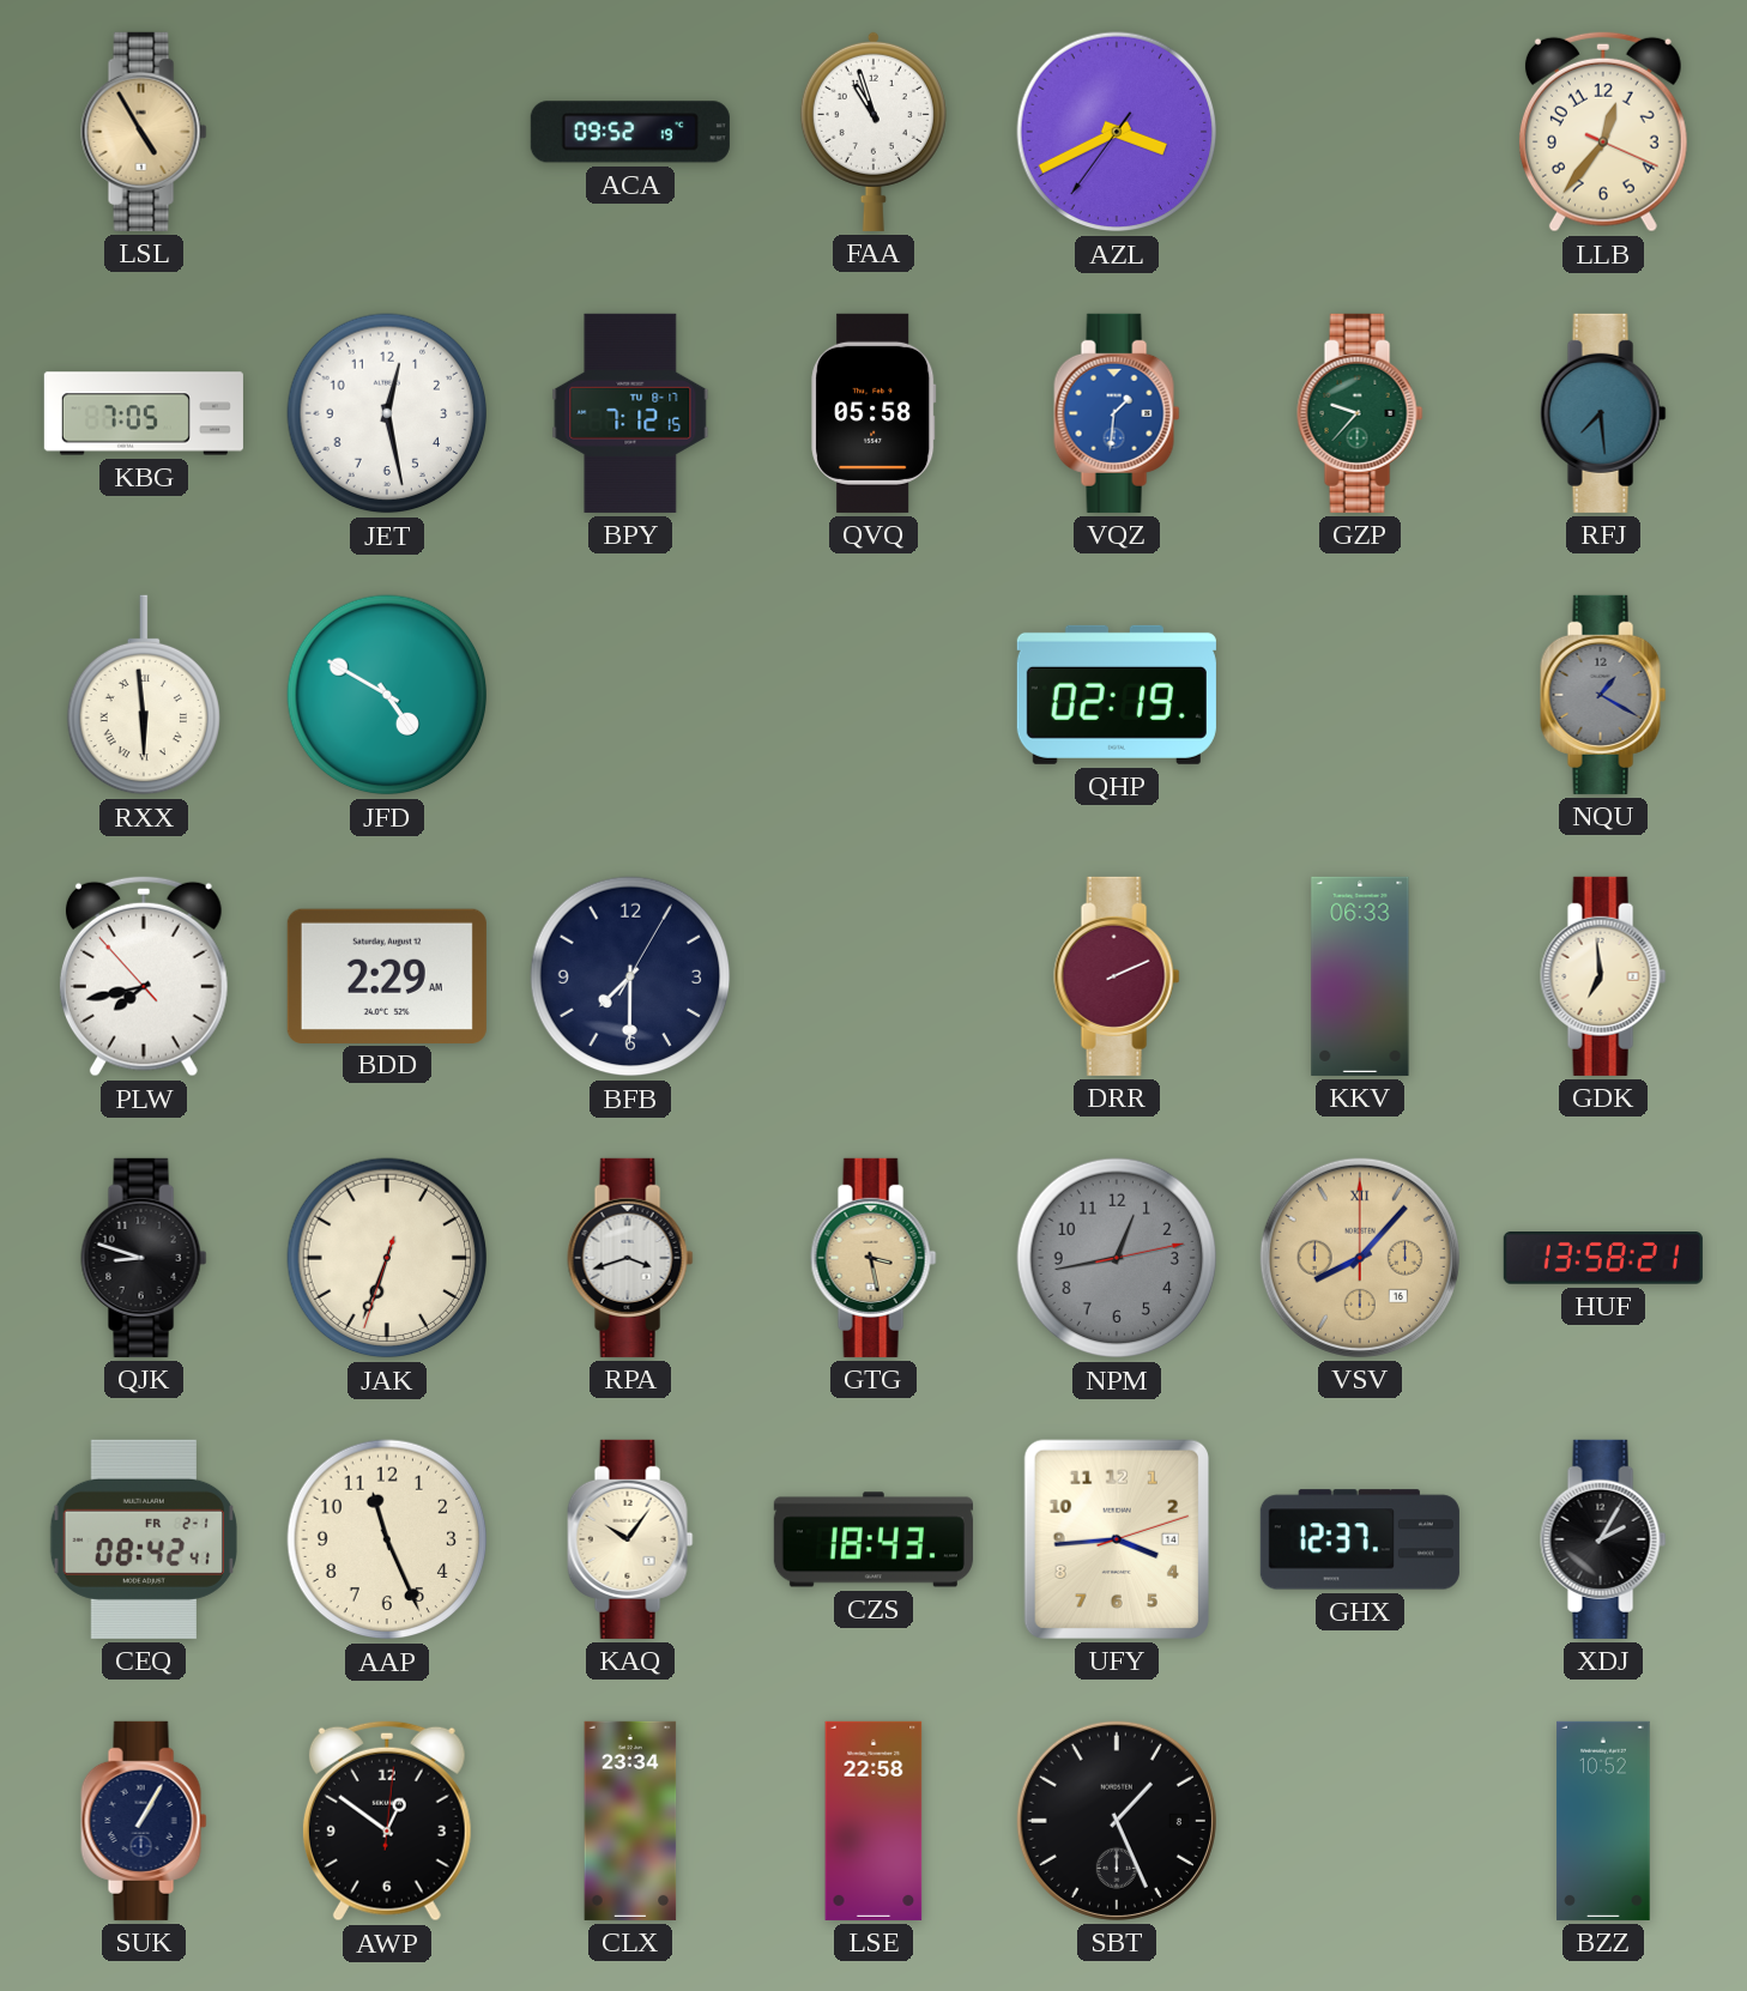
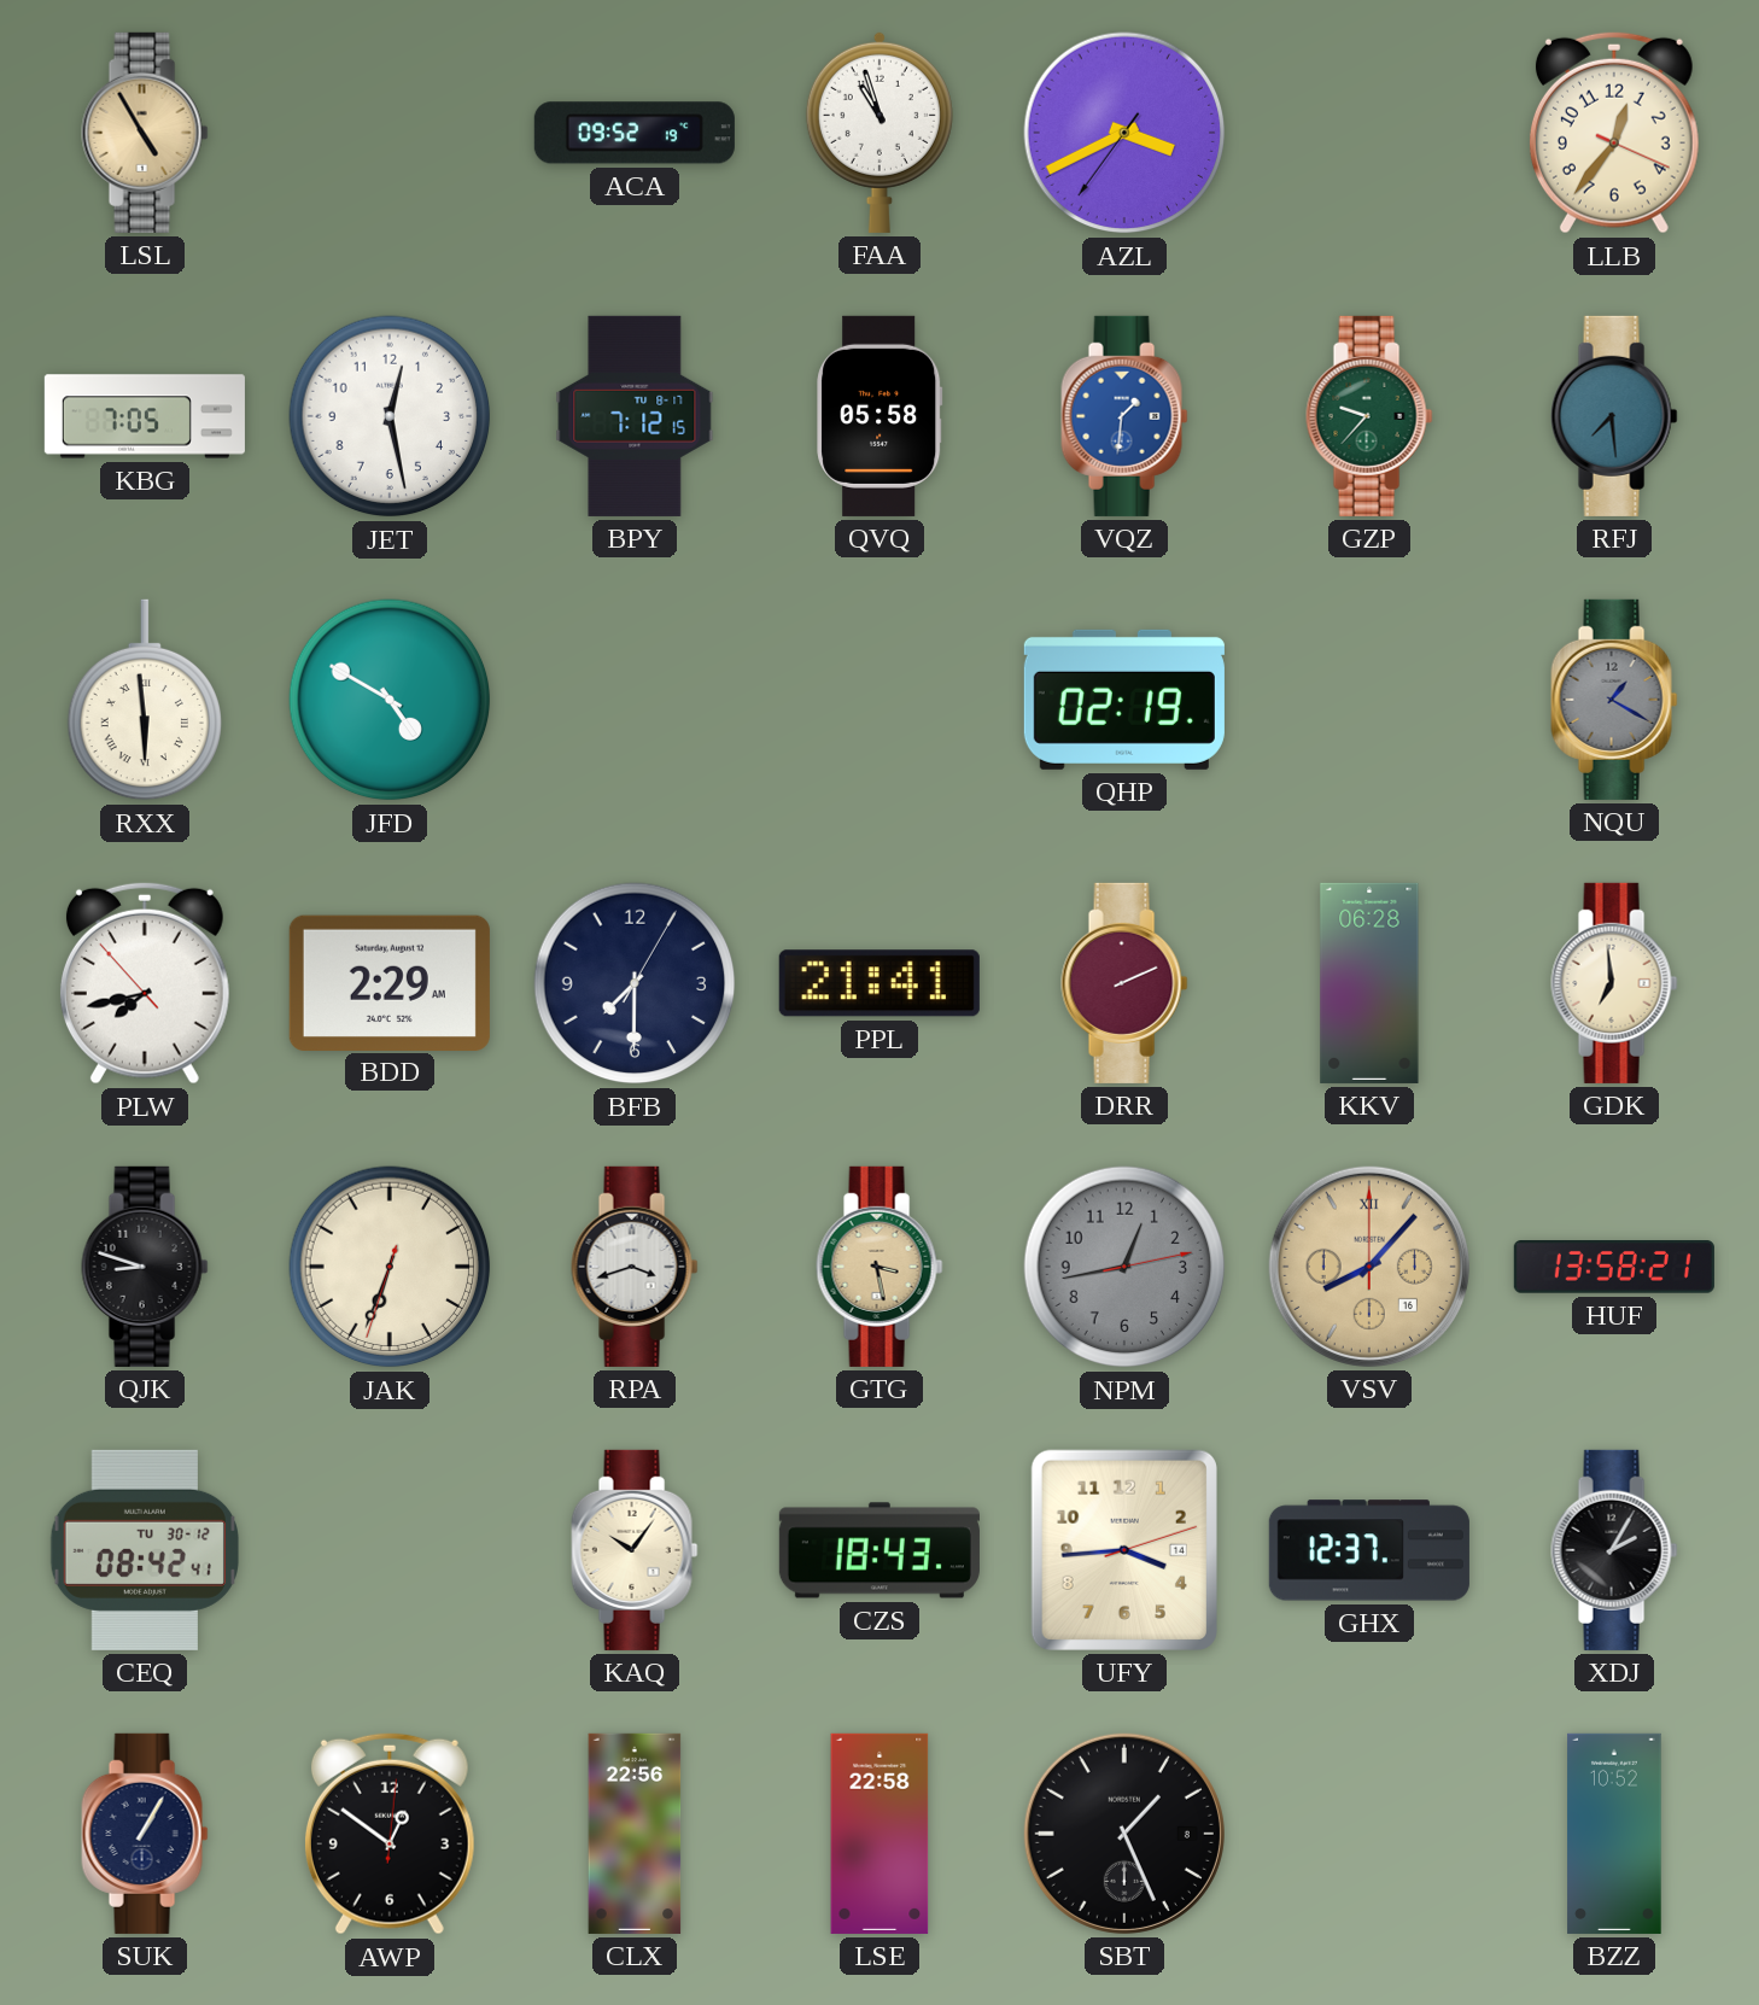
PPL: none -> 21:41
KKV: 06:33 -> 06:28
CEQ date: FR 2-1 -> TU 30-12
AAP: 11:26 -> none
CLX: 23:34 -> 22:56
